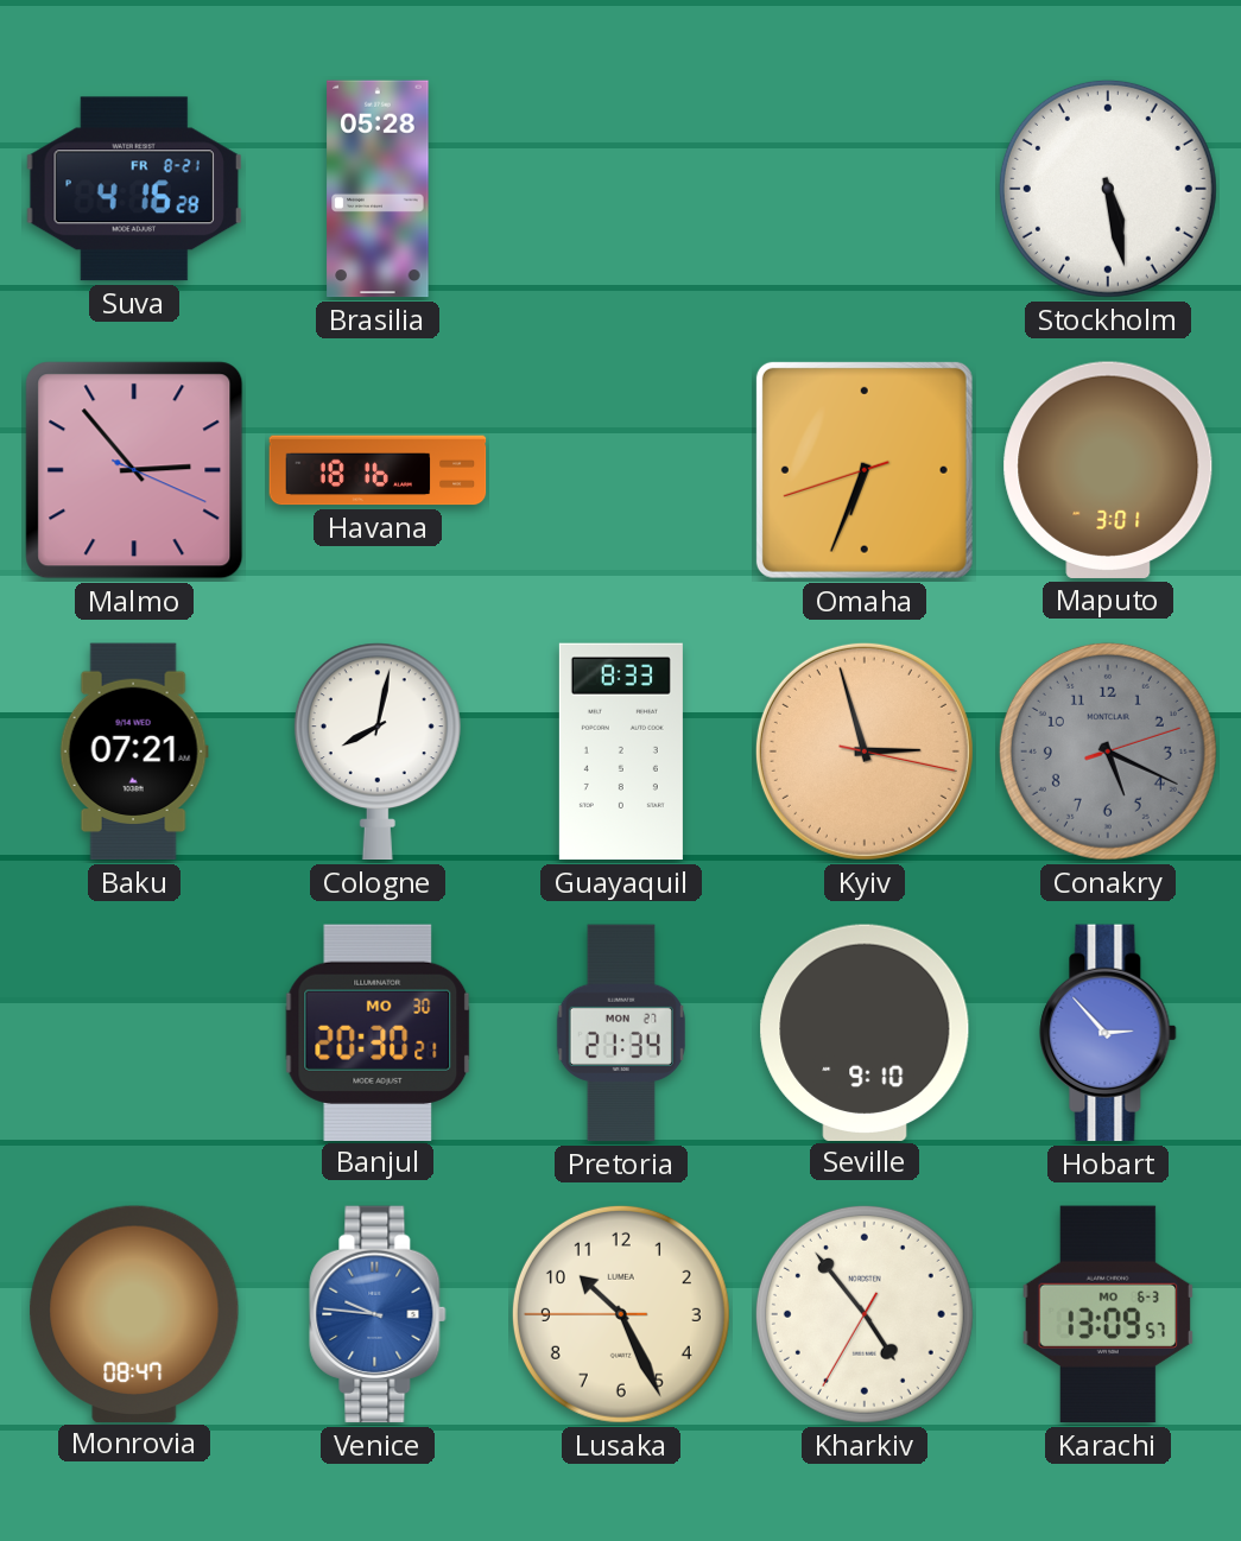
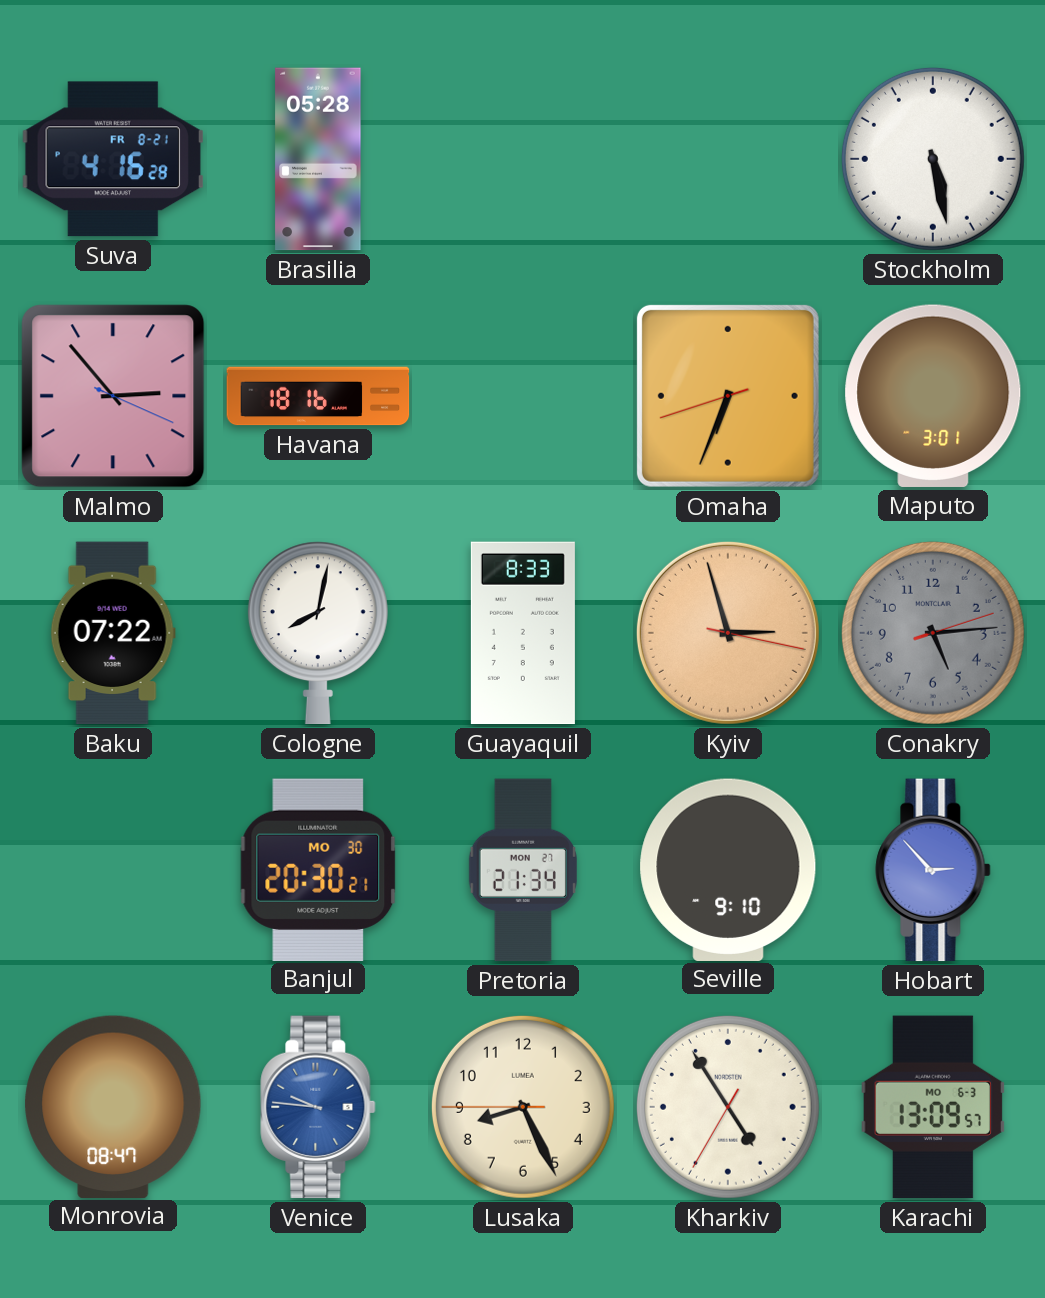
Baku: 07:21 -> 07:22
Conakry: 5:19 -> 5:14
Lusaka: 10:25 -> 8:25
Kharkiv: 4:53 -> 4:54
